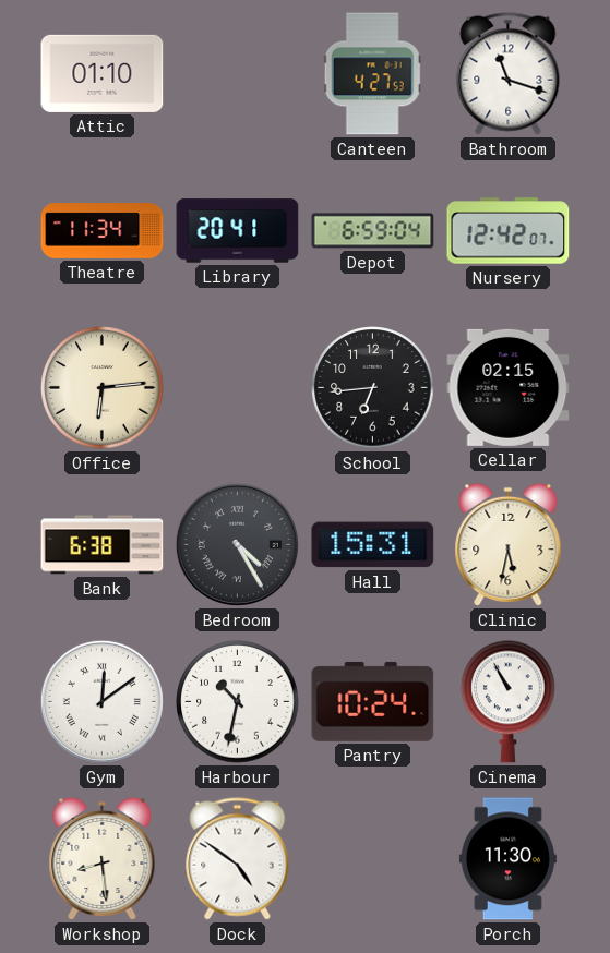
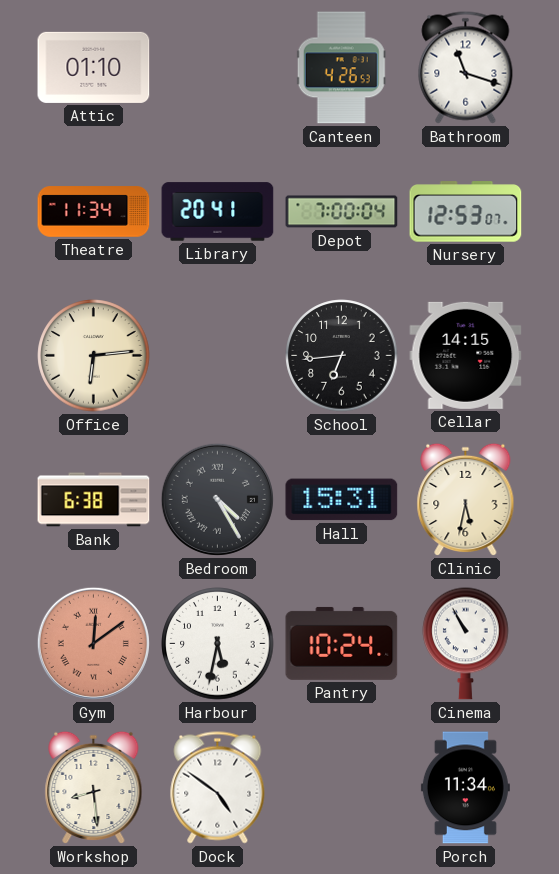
Canteen: 4:27 -> 4:26
Depot: 6:59 -> 7:00
Nursery: 12:42 -> 12:53
Cellar: 02:15 -> 14:15
Gym dial: white -> salmon
Harbour: 10:32 -> 5:32
Porch: 11:30 -> 11:34
